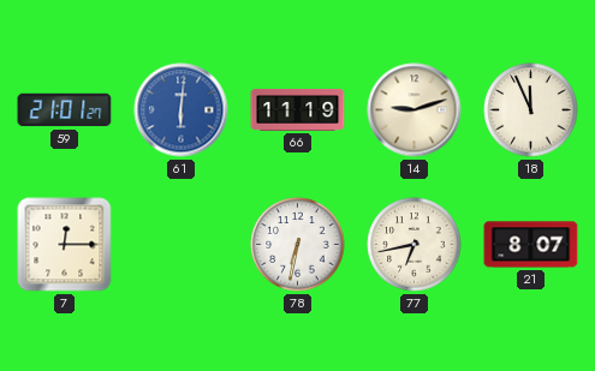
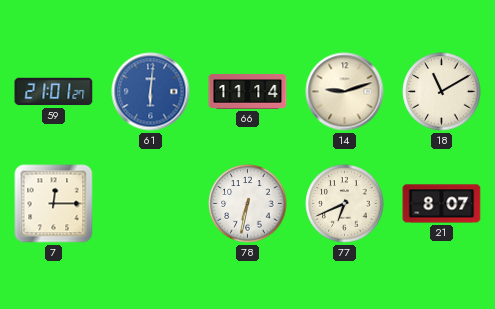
66: 11:19 -> 11:14
18: 11:56 -> 11:10
77: 6:43 -> 6:41
